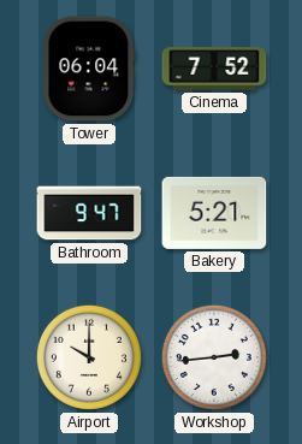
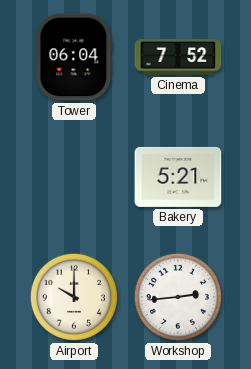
Bathroom: 9:47 -> none
